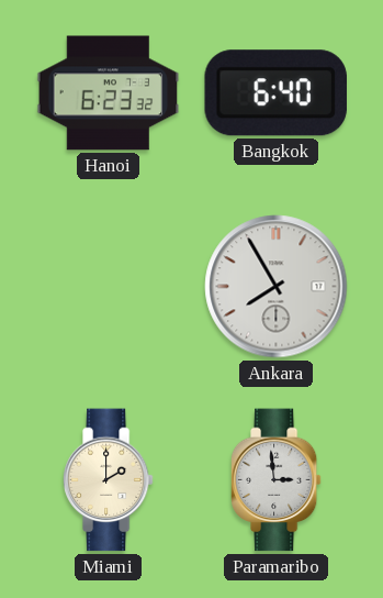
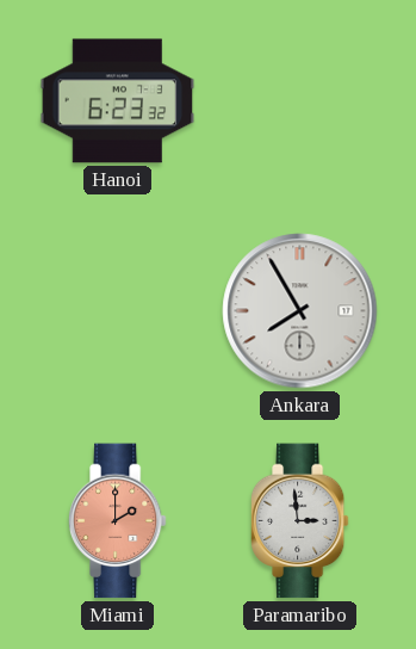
Bangkok: 6:40 -> none
Miami dial: cream -> salmon
